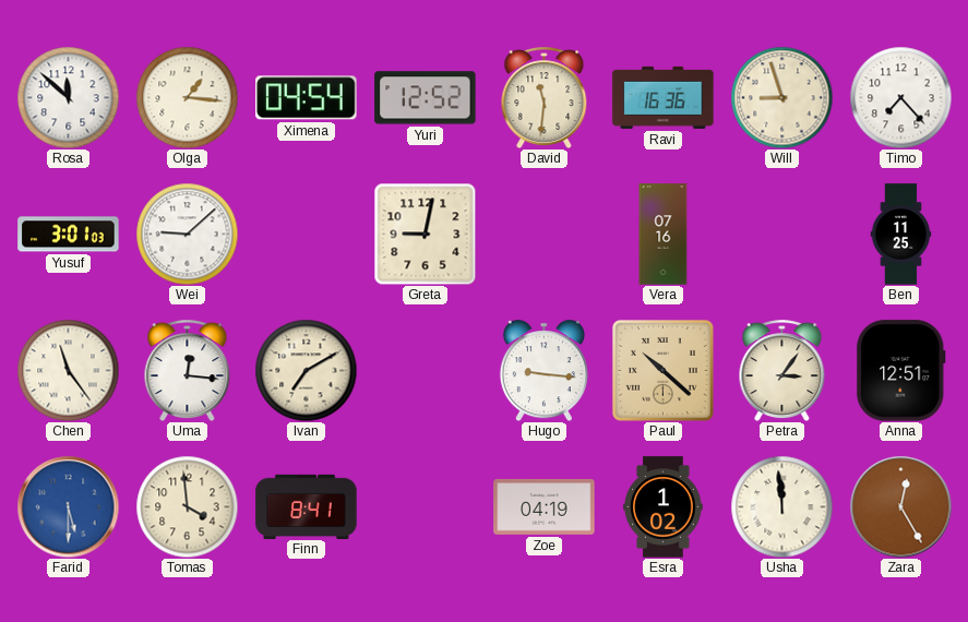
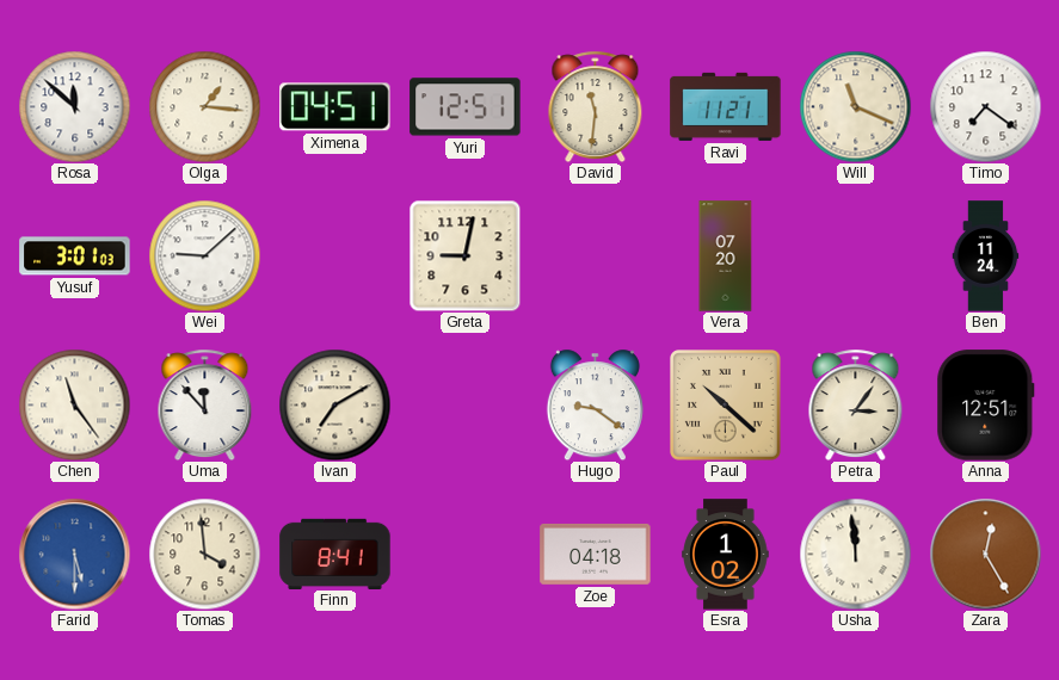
Ximena: 04:54 -> 04:51
Yuri: 12:52 -> 12:51
Ravi: 16:36 -> 11:21
Will: 8:57 -> 11:19
Timo: 7:23 -> 7:21
Vera: 07:16 -> 07:20
Ben: 11:25 -> 11:24
Uma: 12:16 -> 11:53
Hugo: 9:16 -> 9:21
Zoe: 04:19 -> 04:18
